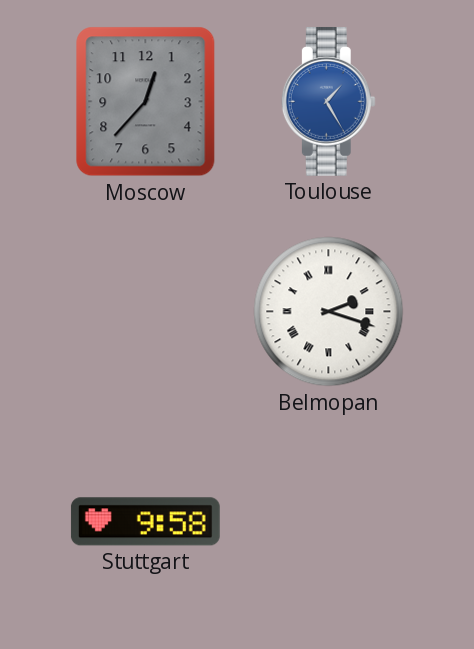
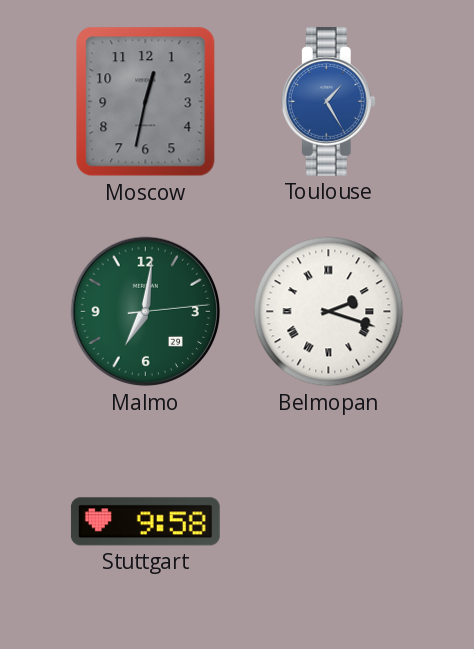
Moscow: 12:37 -> 12:32
Malmo: none -> 7:01
